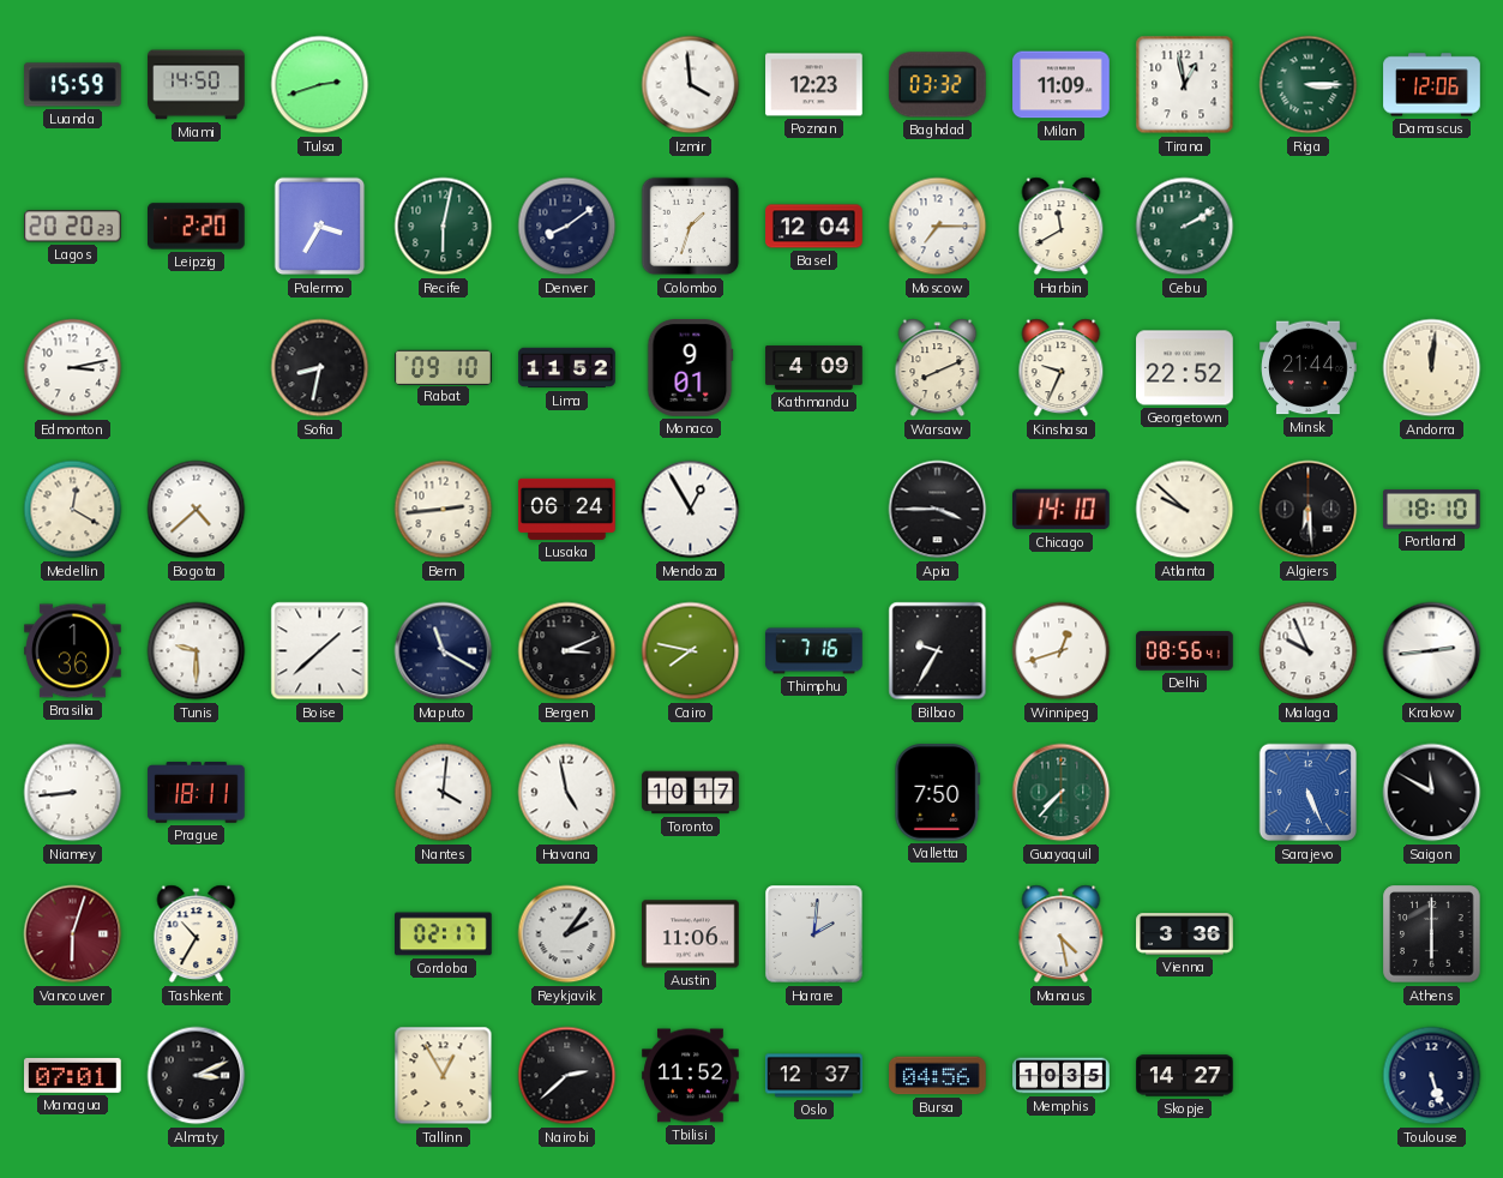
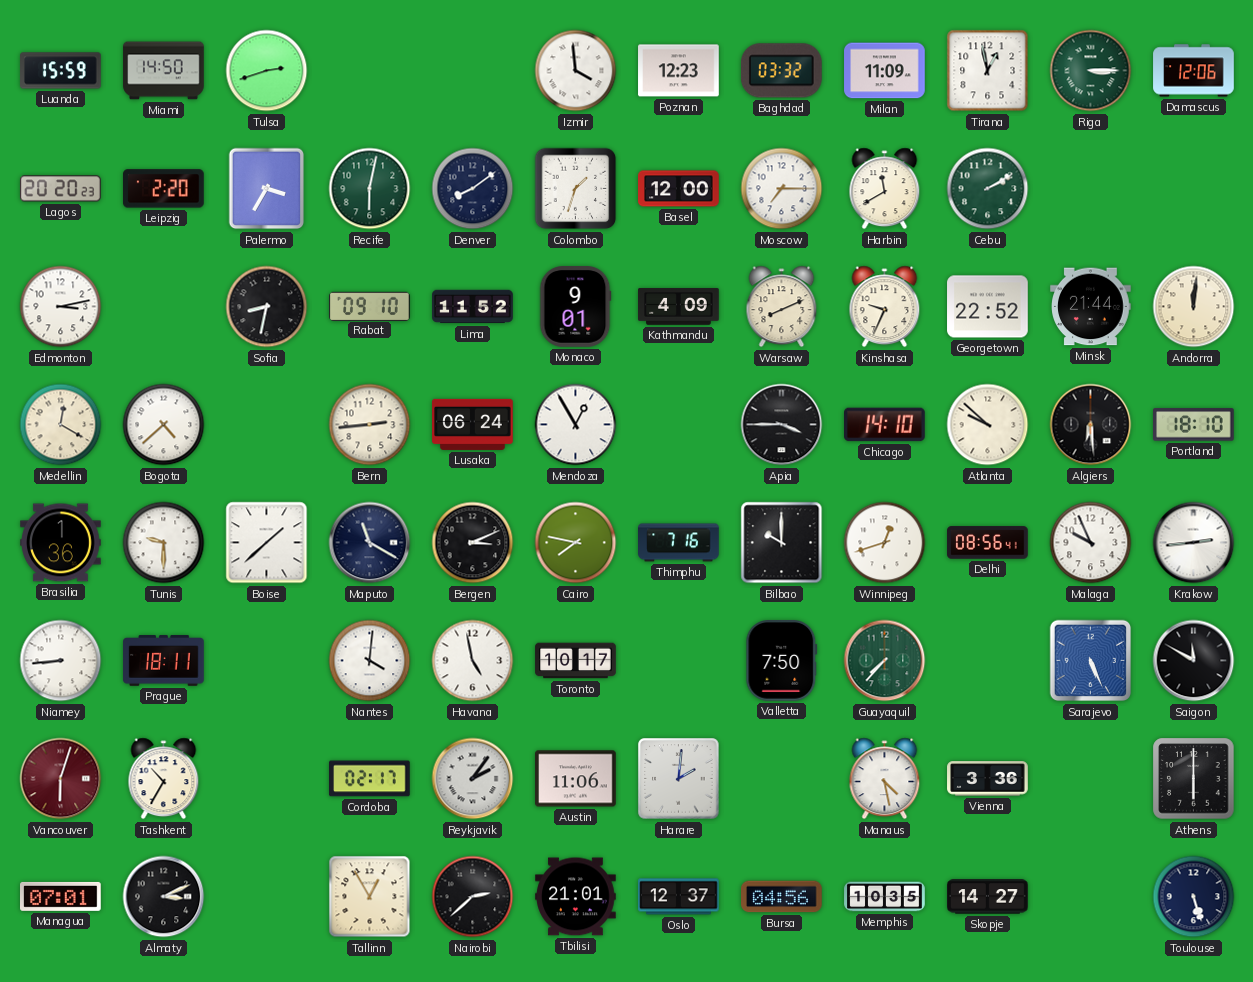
Basel: 12:04 -> 12:00
Bilbao: 9:35 -> 10:00
Tbilisi: 11:52 -> 21:01
